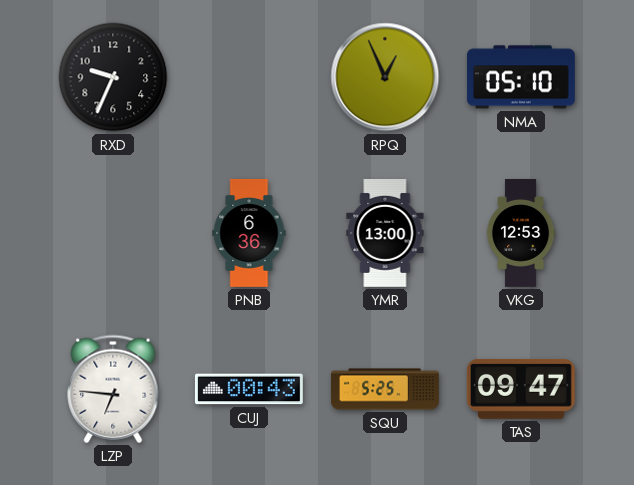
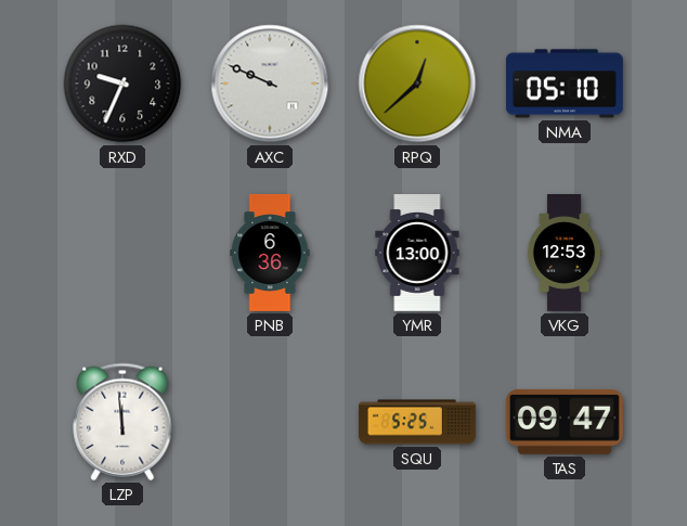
AXC: none -> 9:49
RPQ: 12:56 -> 12:38
LZP: 6:46 -> 11:59
CUJ: 00:43 -> none
